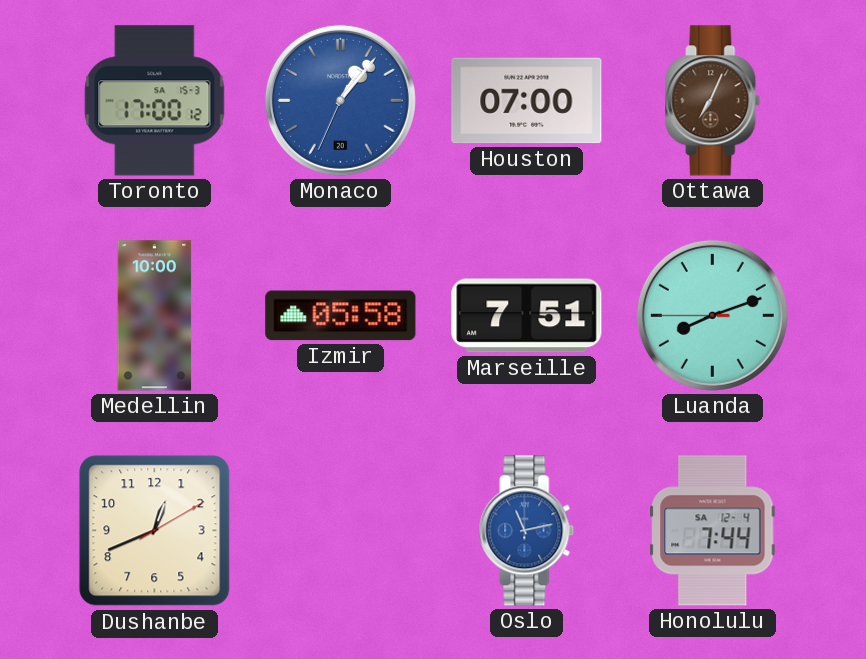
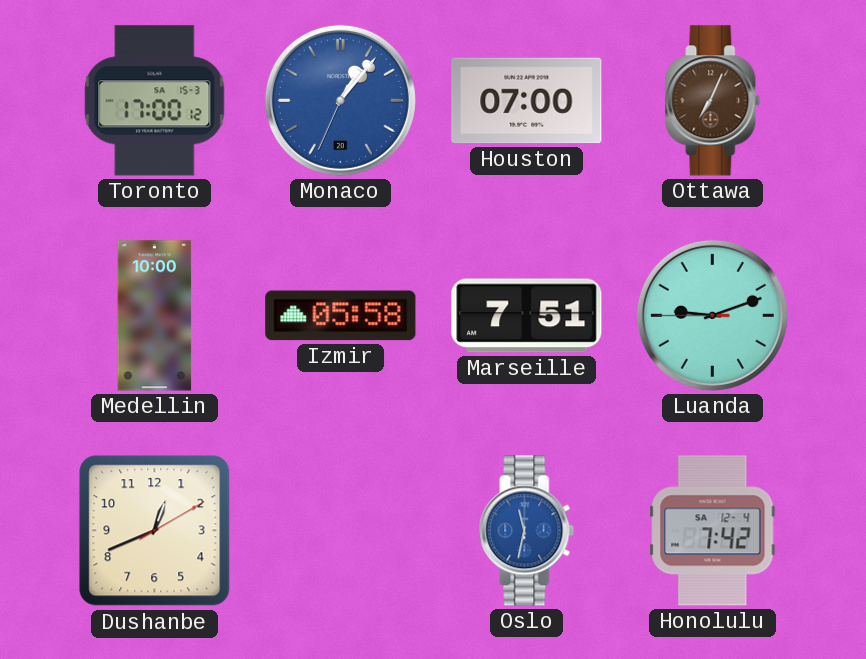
Luanda: 8:11 -> 9:11
Oslo: 11:13 -> 11:32
Honolulu: 7:44 -> 7:42
